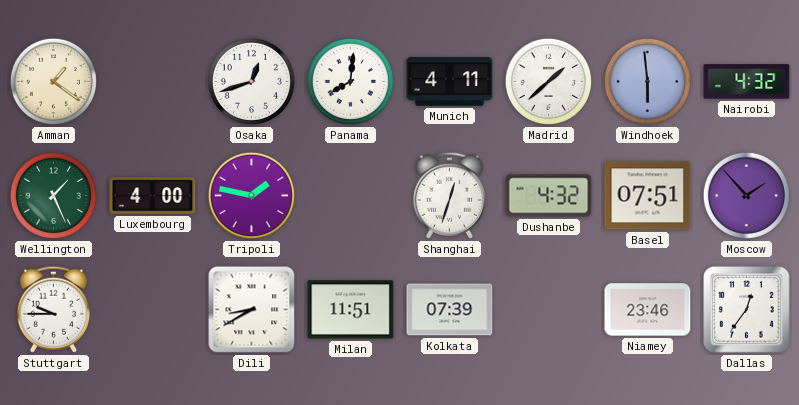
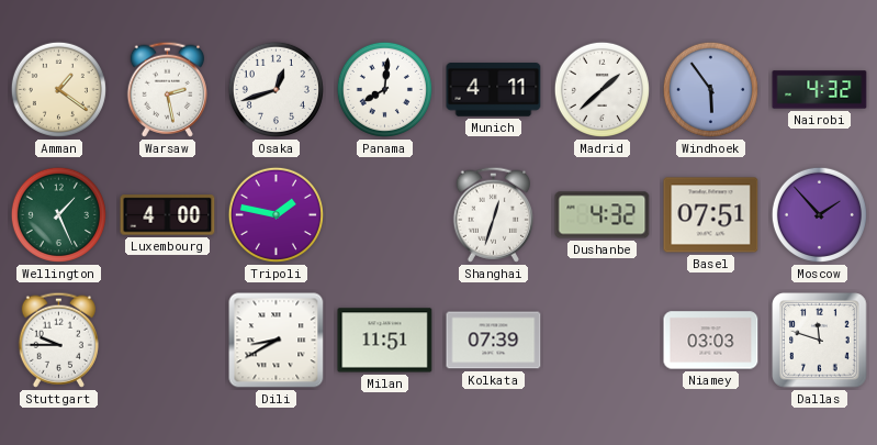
Warsaw: none -> 2:28
Windhoek: 5:59 -> 5:54
Niamey: 23:46 -> 03:03
Dallas: 12:36 -> 11:48
